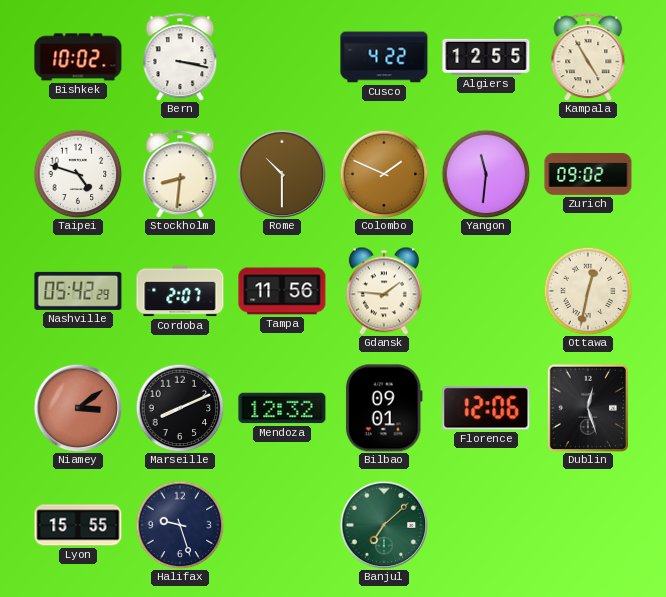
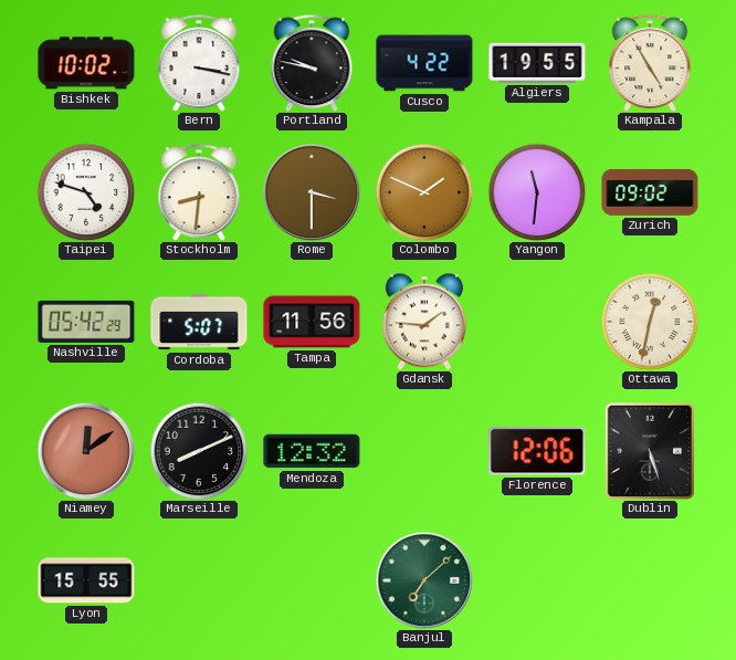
Portland: none -> 9:47
Algiers: 12:55 -> 19:55
Rome: 10:30 -> 3:30
Cordoba: 2:07 -> 5:07
Niamey: 3:09 -> 12:09
Bilbao: 09:01 -> none
Dublin: 12:27 -> 5:27
Halifax: 9:27 -> none
